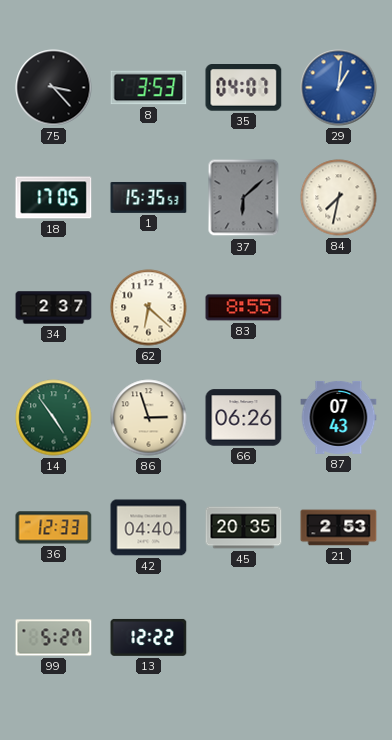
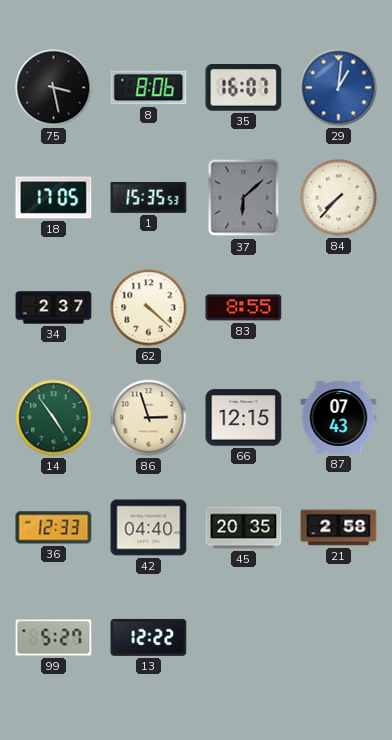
75: 3:23 -> 3:28
8: 3:53 -> 8:06
35: 04:07 -> 16:07
84: 7:32 -> 7:37
62: 6:22 -> 4:22
66: 06:26 -> 12:15
21: 2:53 -> 2:58
